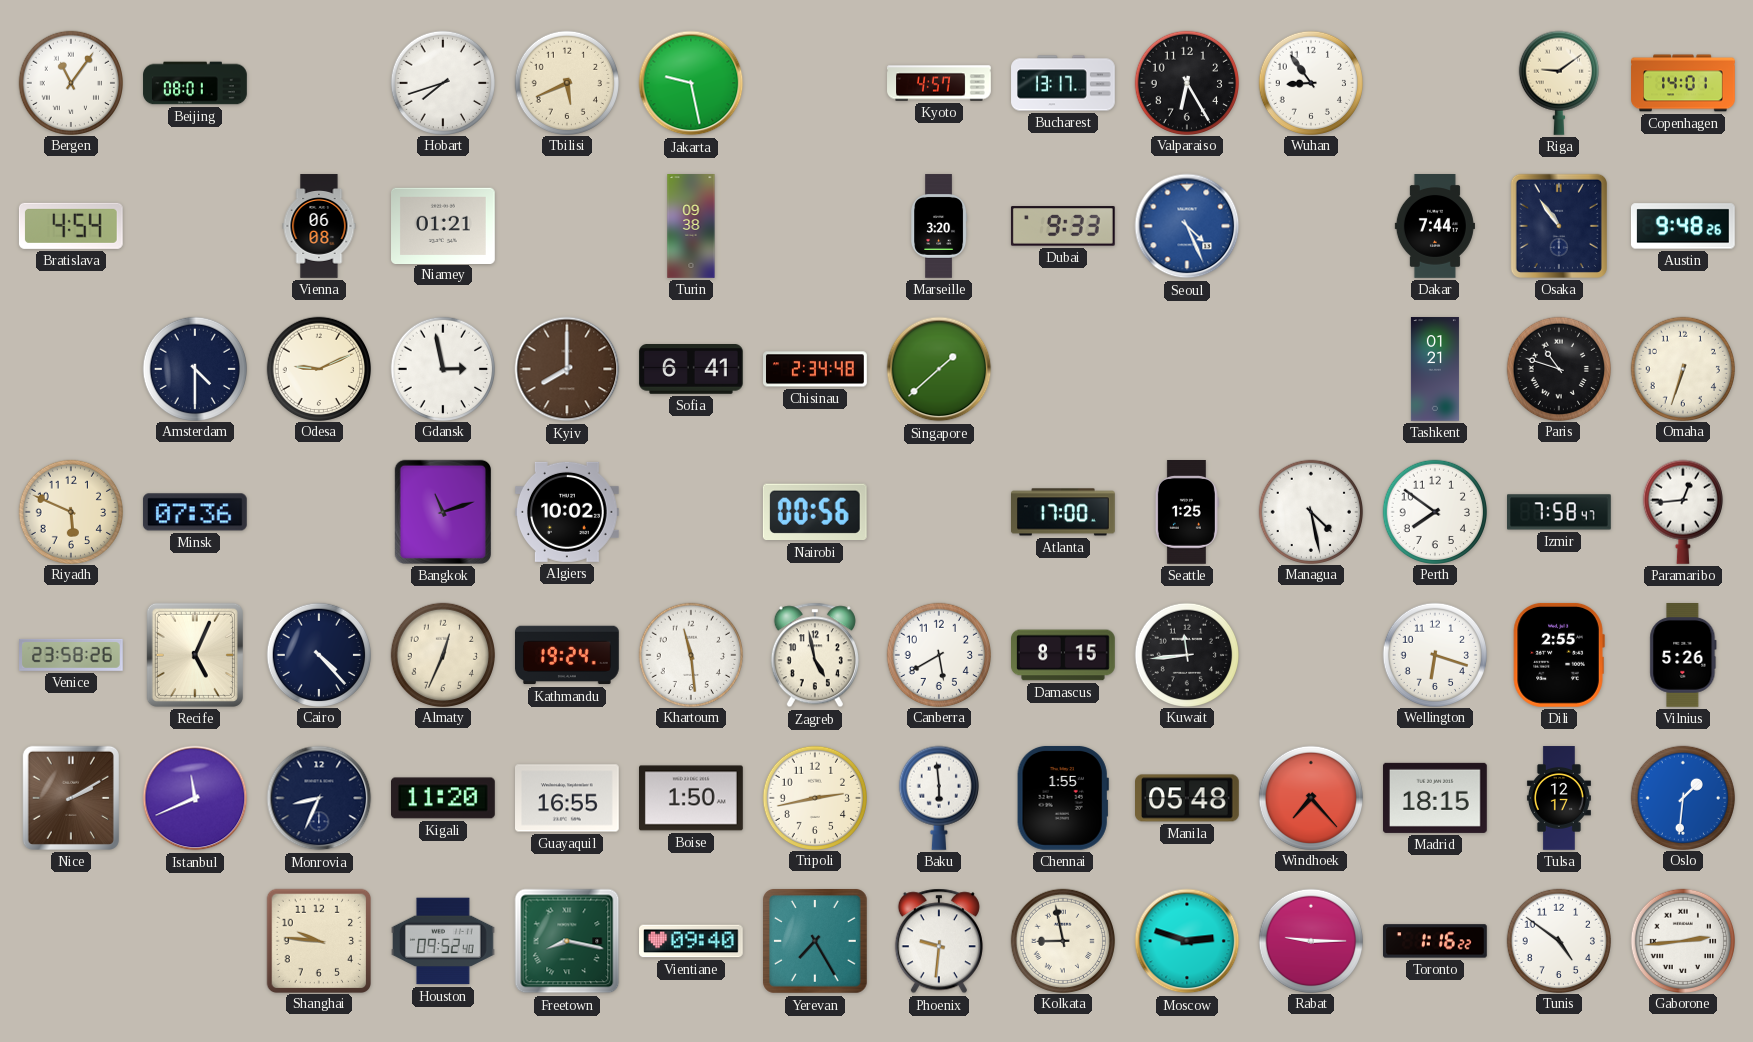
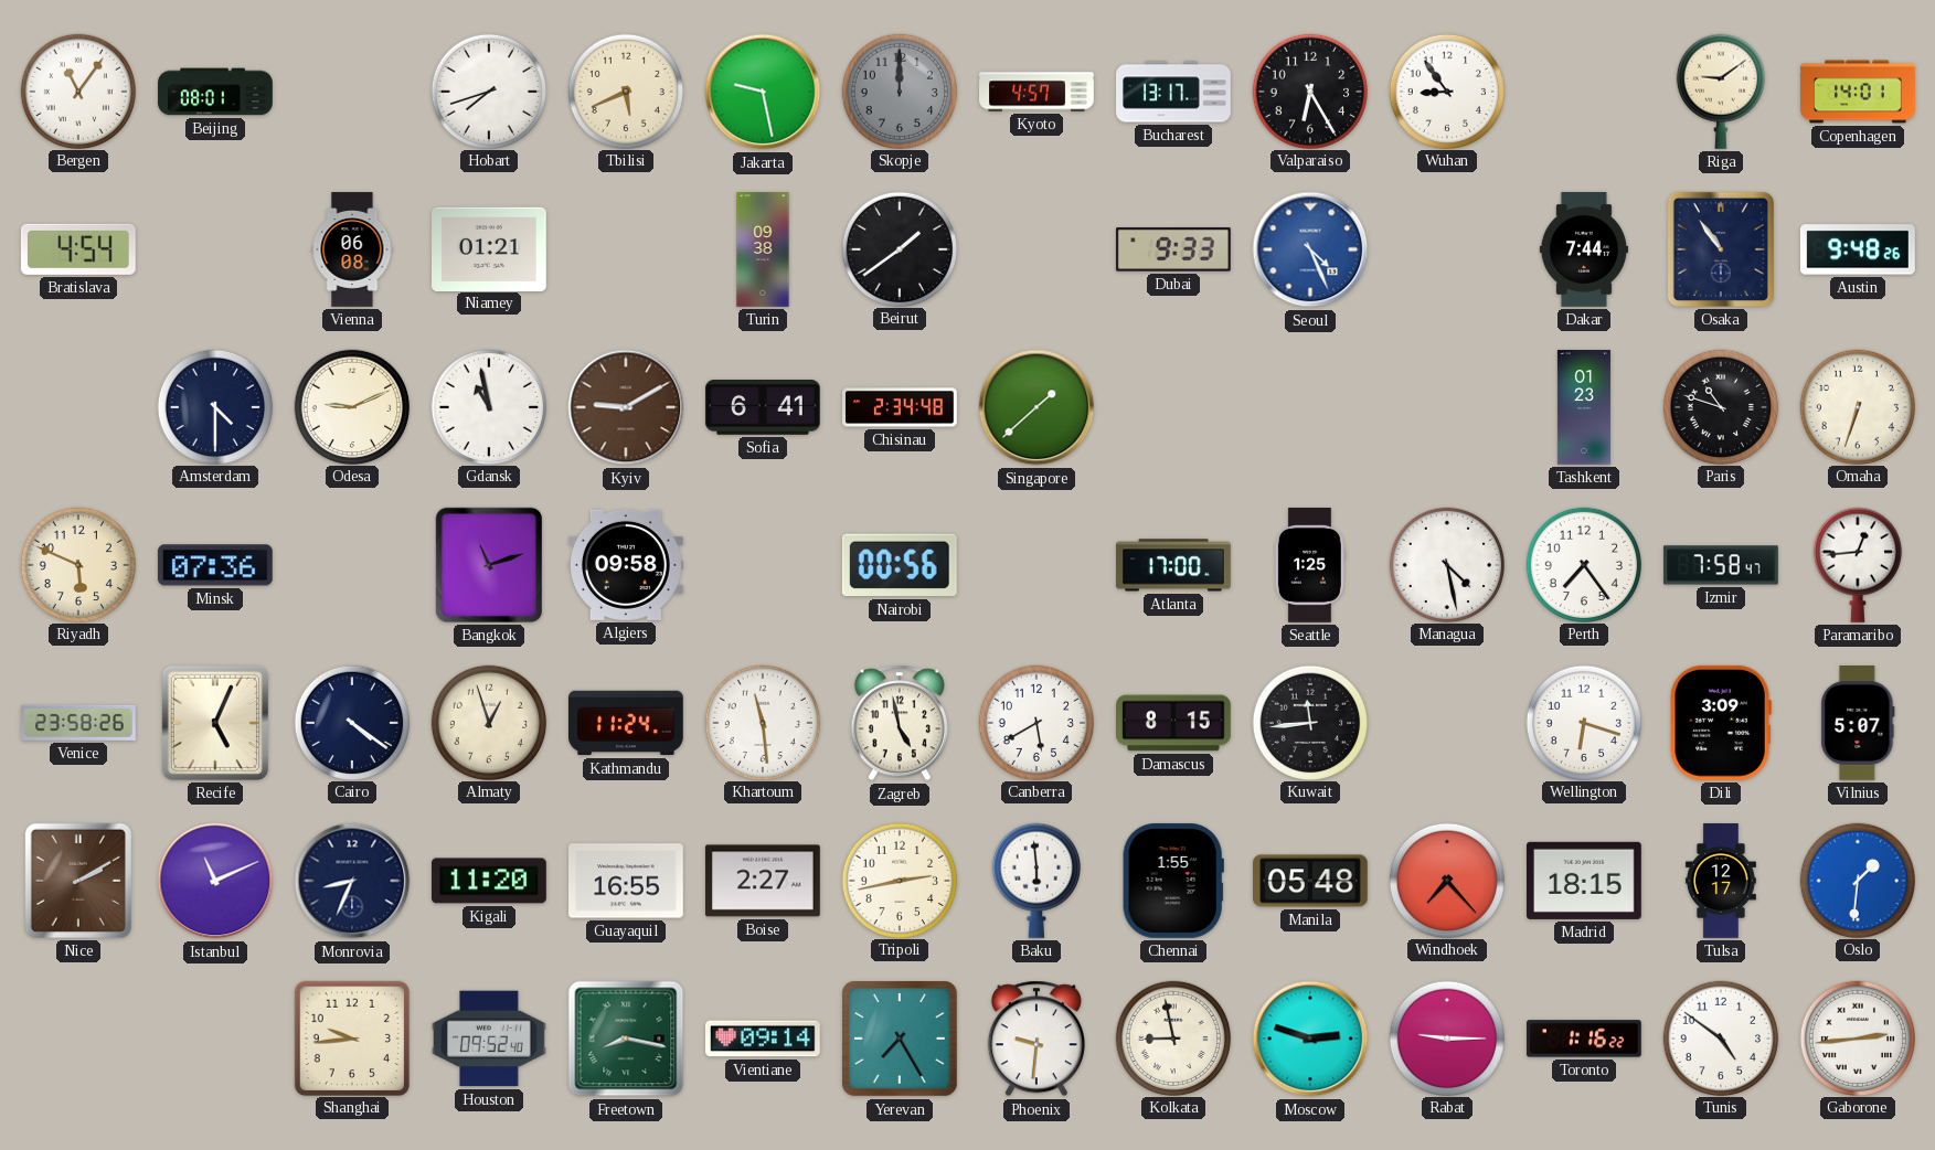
Skopje: none -> 12:00
Beirut: none -> 1:39
Marseille: 3:20 -> none
Gdansk: 2:58 -> 10:58
Kyiv: 8:00 -> 9:10
Tashkent: 01:21 -> 01:23
Algiers: 10:02 -> 09:58
Perth: 7:51 -> 7:24
Cairo: 4:23 -> 4:21
Almaty: 12:34 -> 12:57
Kathmandu: 19:24 -> 11:24
Dili: 2:55 -> 3:09
Vilnius: 5:26 -> 5:07
Istanbul: 11:41 -> 11:11
Boise: 1:50 -> 2:27
Shanghai: 9:46 -> 9:44
Vientiane: 09:40 -> 09:14
